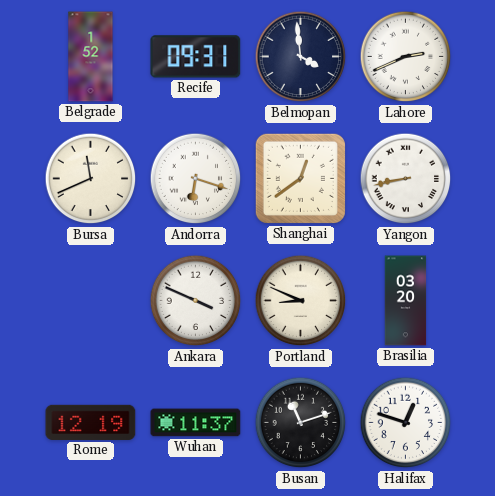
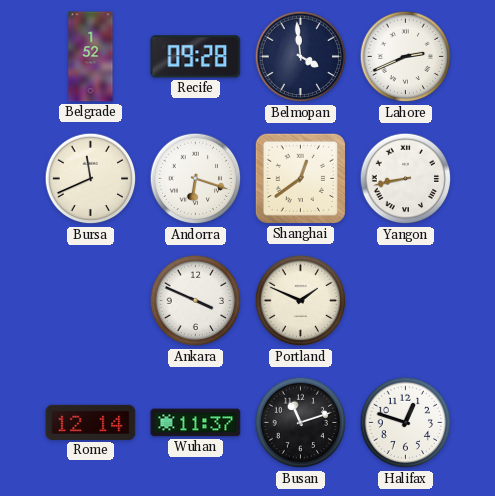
Recife: 09:31 -> 09:28
Portland: 8:49 -> 1:49
Brasilia: 03:20 -> none
Rome: 12:19 -> 12:14
